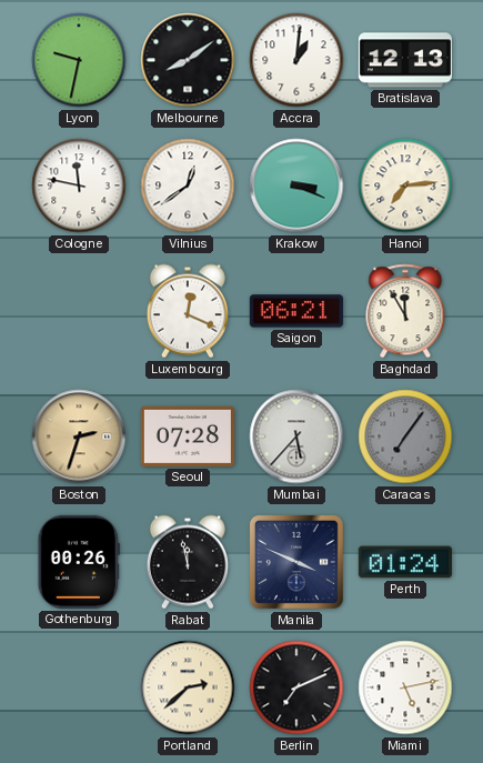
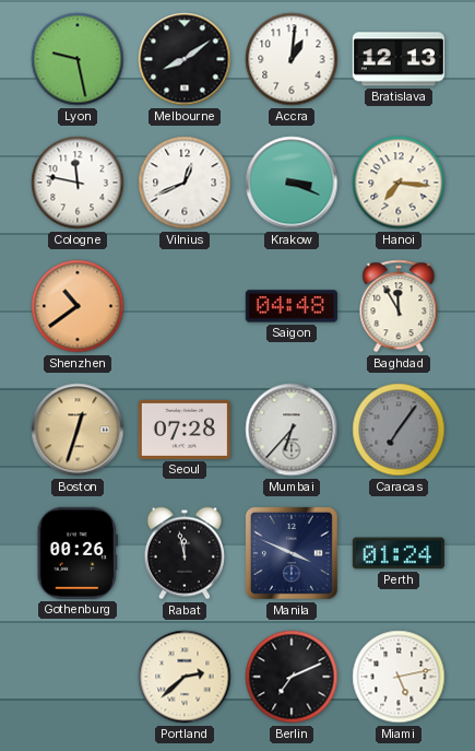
Lyon: 9:32 -> 9:28
Vilnius: 12:39 -> 12:41
Hanoi: 7:14 -> 7:16
Shenzhen: none -> 10:39
Luxembourg: 12:19 -> none
Saigon: 06:21 -> 04:48
Boston: 2:33 -> 12:33
Mumbai: 5:37 -> 6:37
